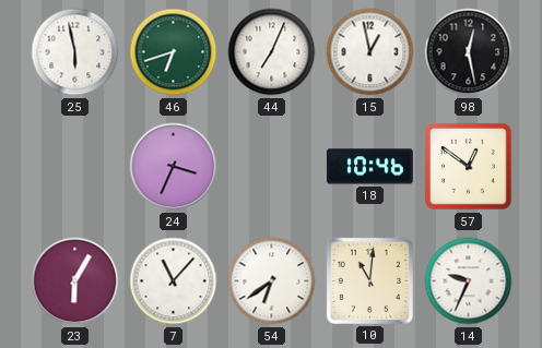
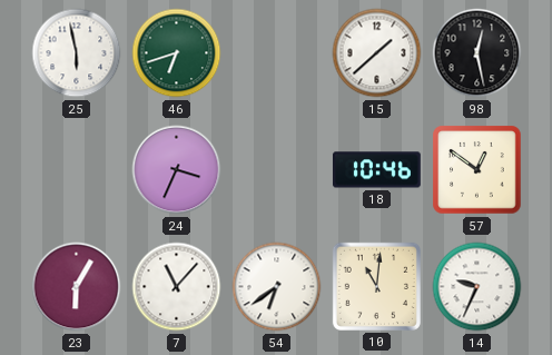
44: 7:04 -> none
15: 12:58 -> 1:38
